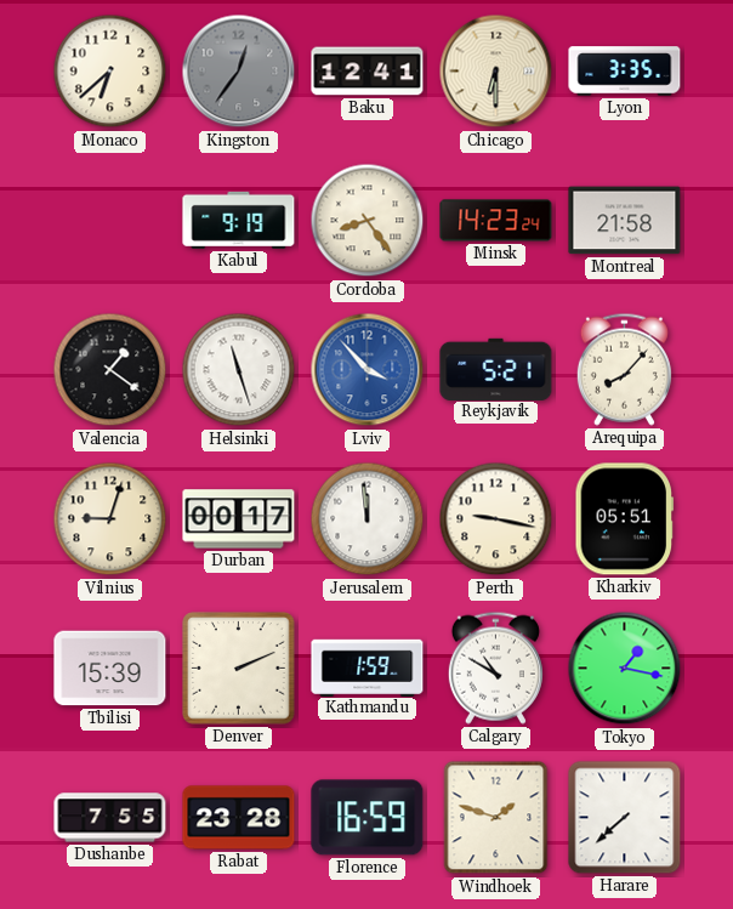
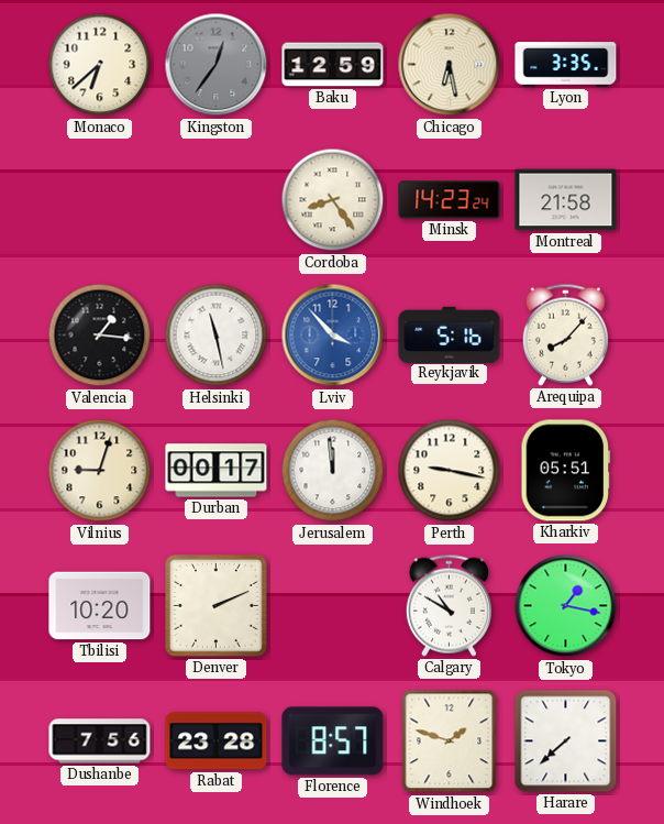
Baku: 12:41 -> 12:59
Chicago: 6:30 -> 6:28
Kabul: 9:19 -> none
Valencia: 1:21 -> 1:16
Helsinki: 11:27 -> 11:28
Reykjavik: 5:21 -> 5:16
Tbilisi: 15:39 -> 10:20
Kathmandu: 1:59 -> none
Dushanbe: 7:55 -> 7:56
Florence: 16:59 -> 8:57
